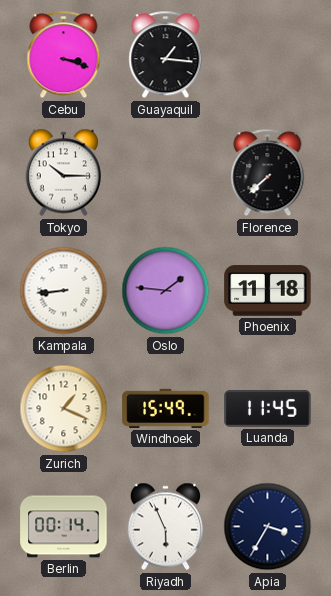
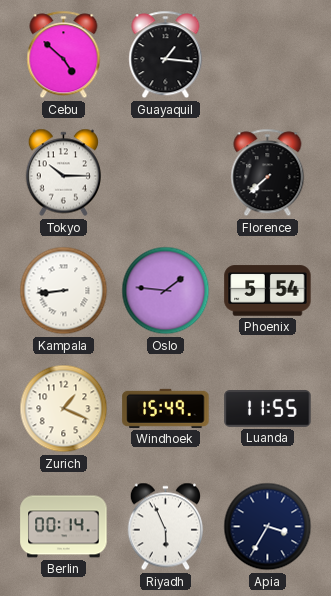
Cebu: 3:18 -> 4:52
Phoenix: 11:18 -> 5:54
Luanda: 11:45 -> 11:55
